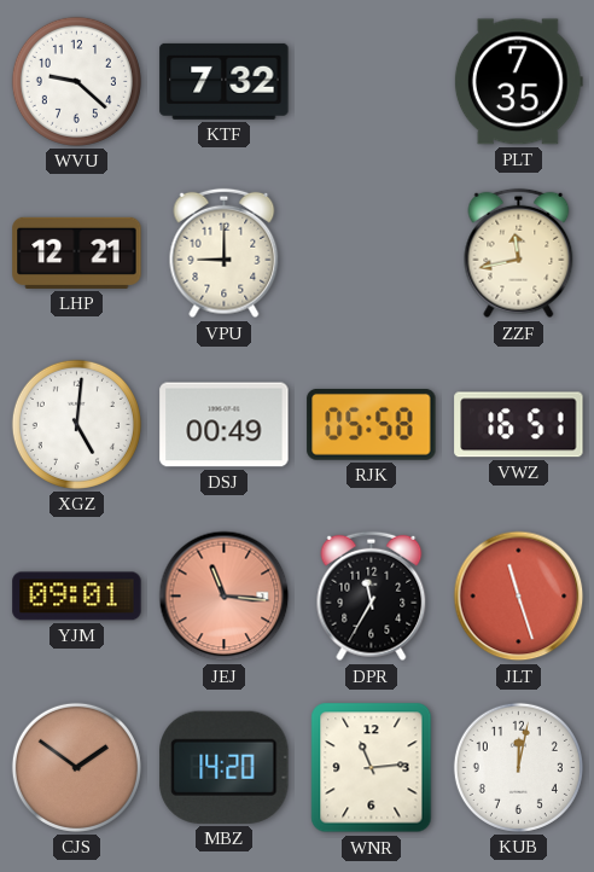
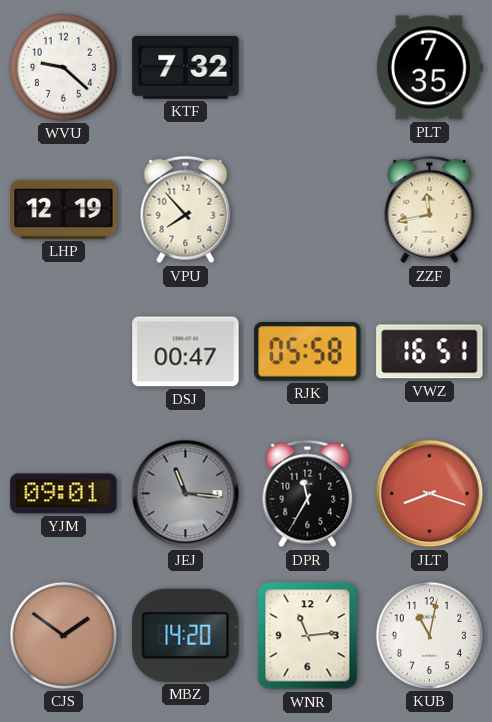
LHP: 12:21 -> 12:19
VPU: 9:00 -> 7:53
XGZ: 5:01 -> none
DSJ: 00:49 -> 00:47
JEJ dial: salmon -> grey
JLT: 11:27 -> 8:18
KUB: 12:02 -> 11:02
